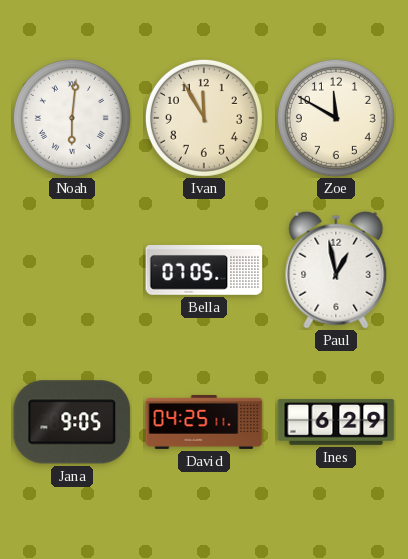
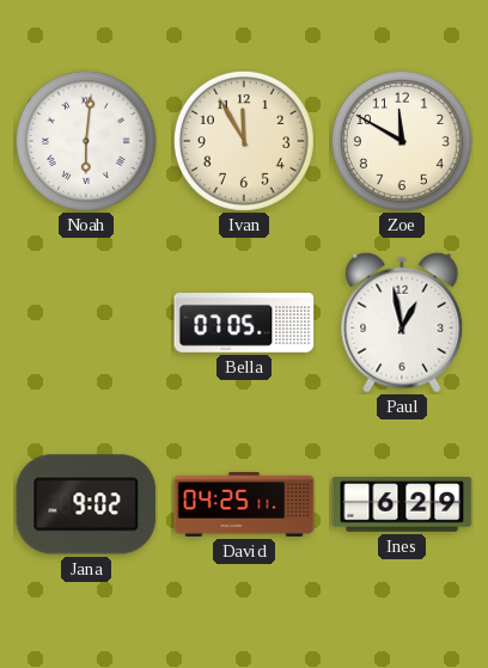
Jana: 9:05 -> 9:02
